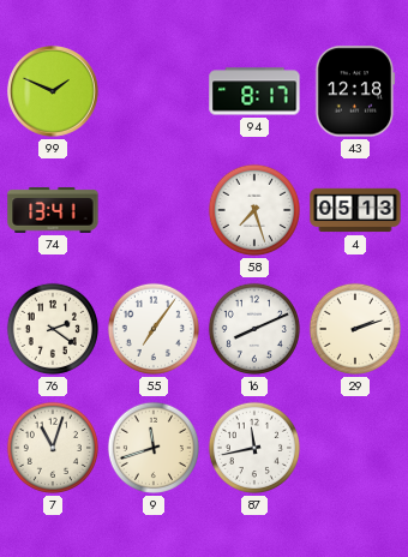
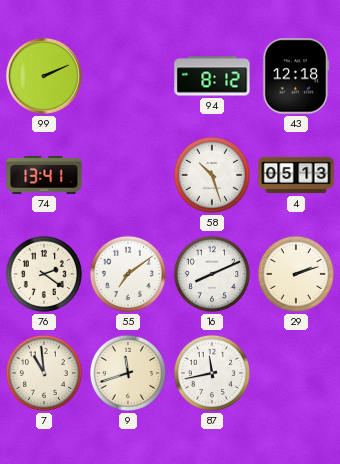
99: 1:49 -> 2:11
94: 8:17 -> 8:12
58: 7:27 -> 10:27
55: 7:06 -> 7:09
7: 11:03 -> 10:59
